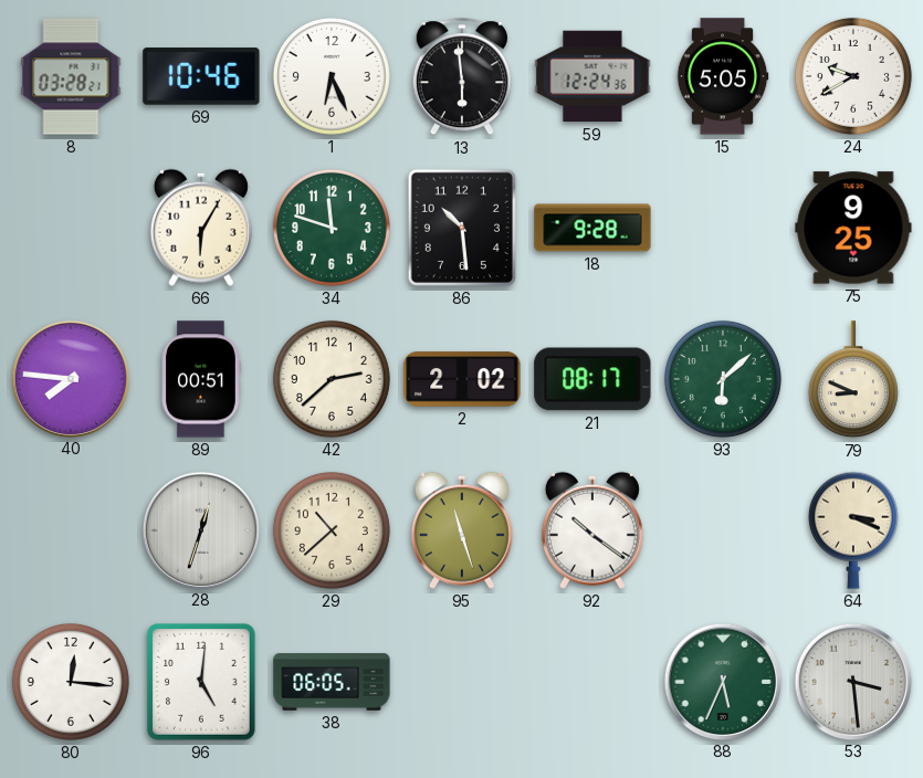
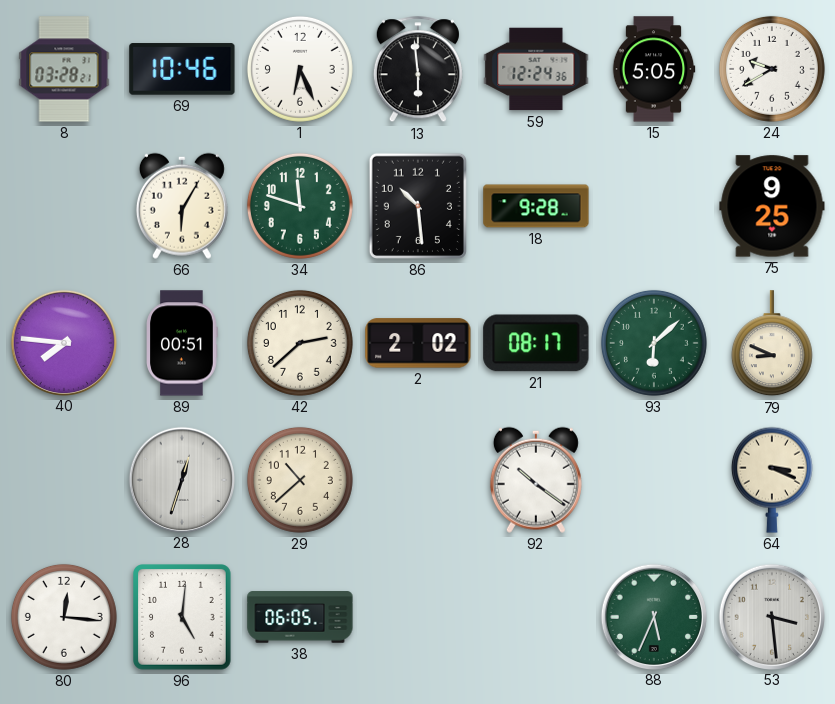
95: 11:27 -> none
